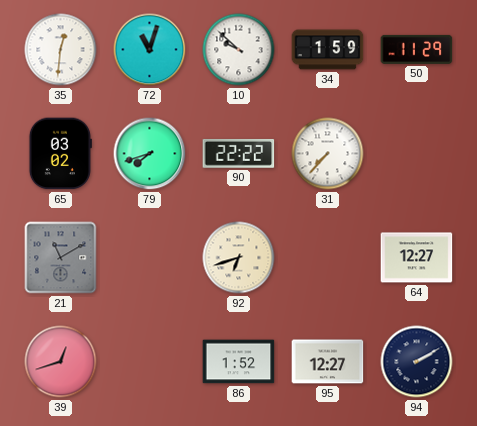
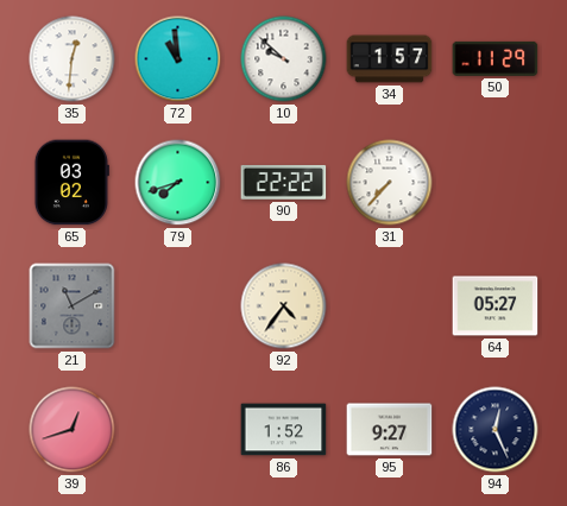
72: 11:03 -> 10:59
34: 1:59 -> 1:57
92: 6:42 -> 4:36
64: 12:27 -> 05:27
95: 12:27 -> 9:27
94: 2:10 -> 12:26
